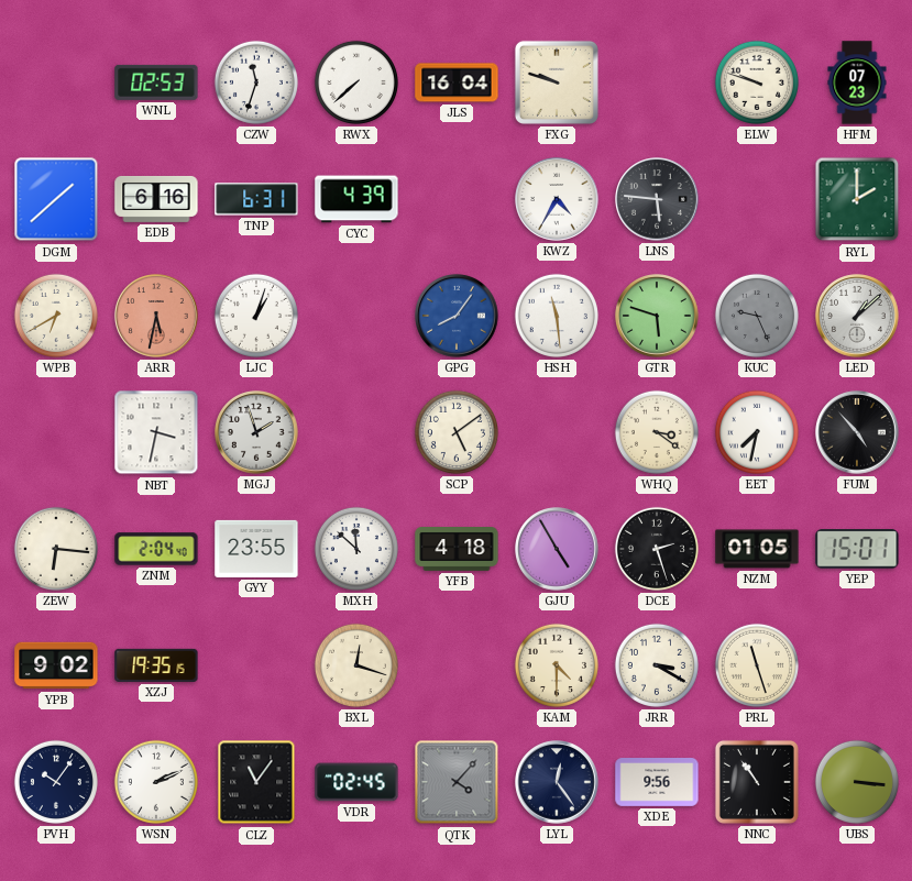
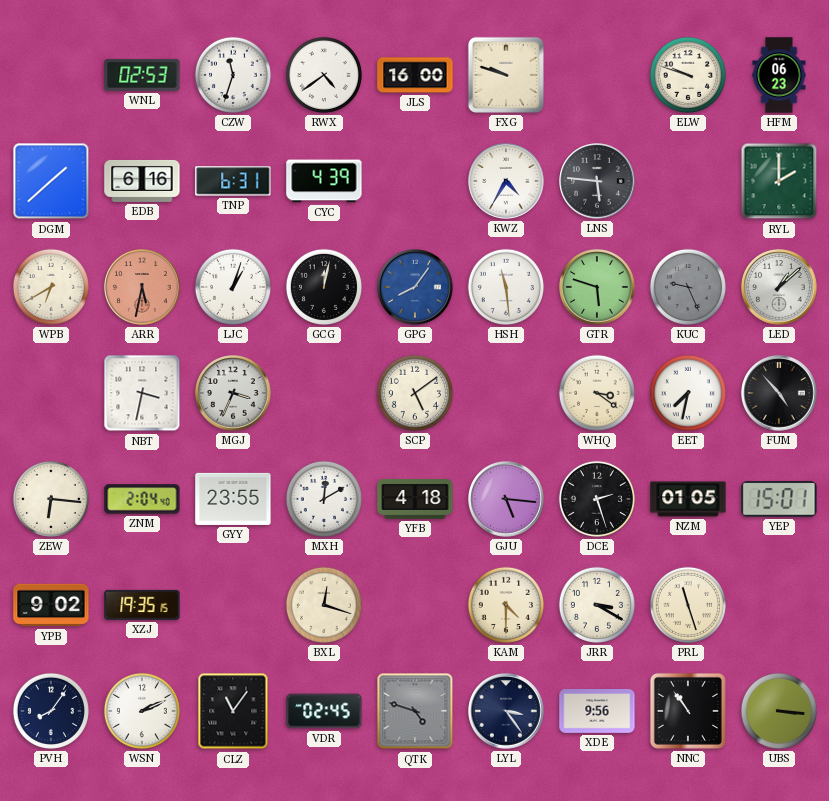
RWX: 7:38 -> 4:39
JLS: 16:04 -> 16:00
HFM: 07:23 -> 06:23
GCG: none -> 12:02
MGJ: 1:57 -> 3:34
MXH: 11:52 -> 12:10
GJU: 4:55 -> 5:16
PVH: 10:06 -> 8:06
QTK: 4:07 -> 4:48
LYL: 12:24 -> 3:24
